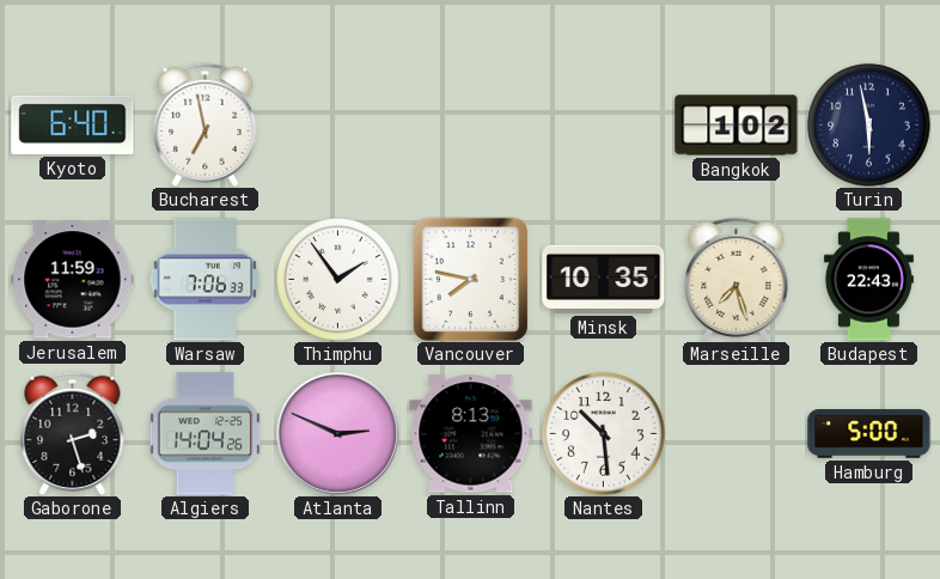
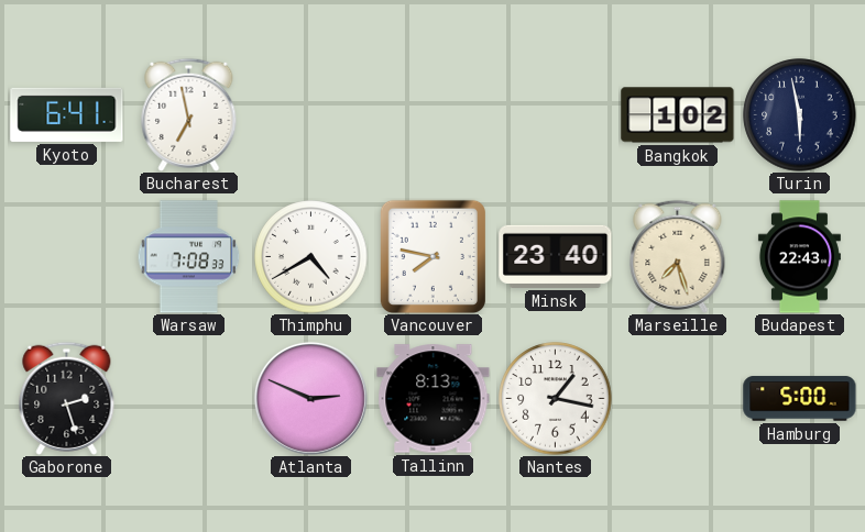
Kyoto: 6:40 -> 6:41
Jerusalem: 11:59 -> none
Warsaw: 7:06 -> 7:08
Thimphu: 1:54 -> 4:40
Minsk: 10:35 -> 23:40
Algiers: 14:04 -> none
Nantes: 10:29 -> 1:17
